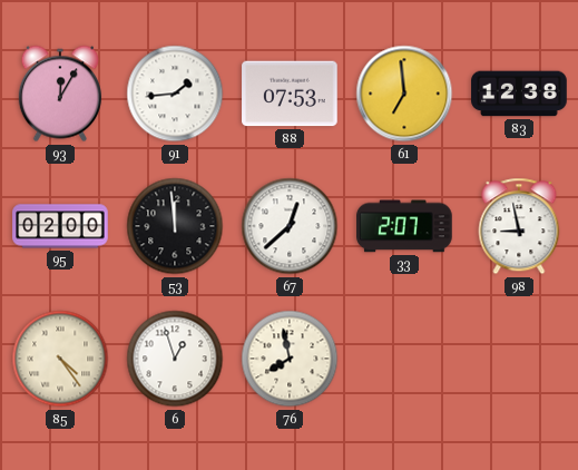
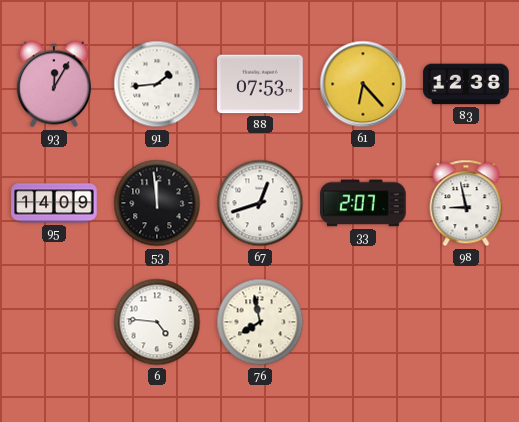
61: 6:59 -> 6:23
95: 02:00 -> 14:09
67: 12:38 -> 12:42
85: 4:24 -> none
6: 12:57 -> 4:46
